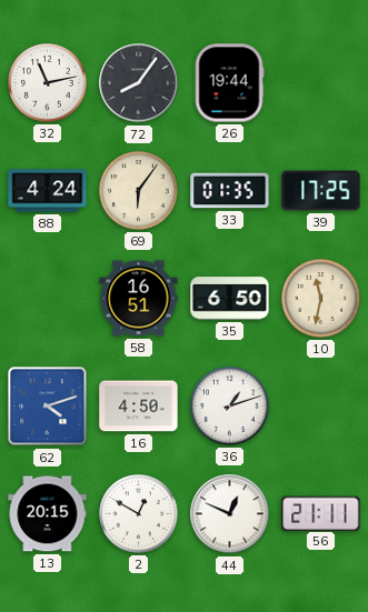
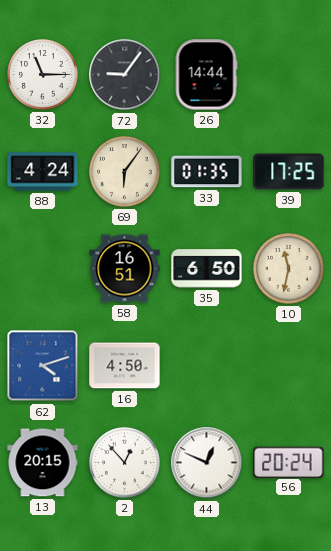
32: 11:13 -> 11:15
72: 8:06 -> 9:06
26: 19:44 -> 14:44
36: 1:12 -> none
2: 12:50 -> 12:53
56: 21:11 -> 20:24
